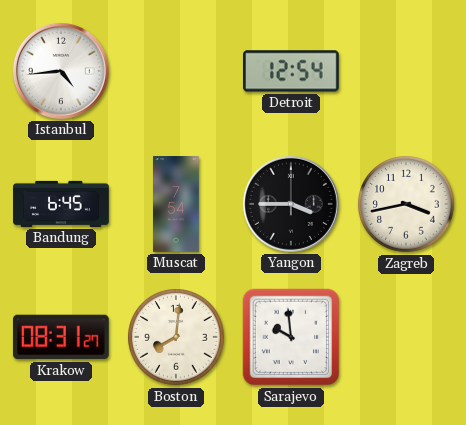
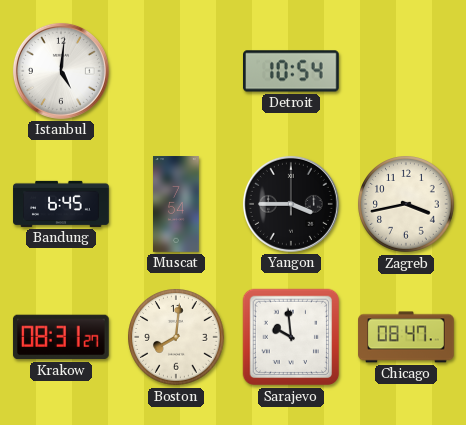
Istanbul: 4:44 -> 5:01
Detroit: 12:54 -> 10:54
Chicago: none -> 08:47
